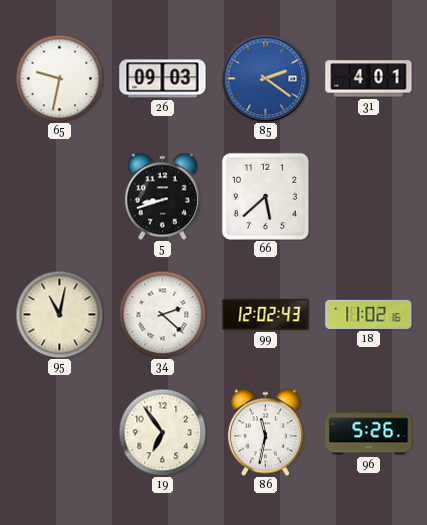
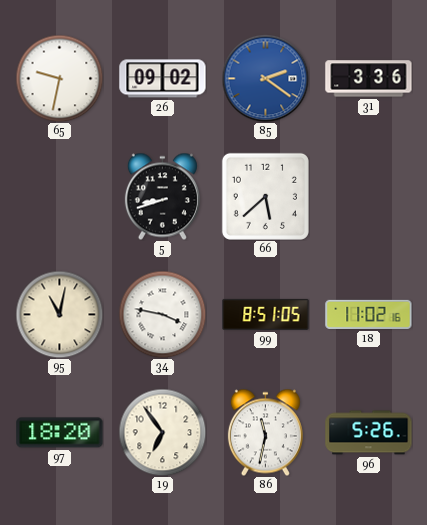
26: 09:03 -> 09:02
31: 4:01 -> 3:36
34: 2:22 -> 3:47
99: 12:02 -> 8:51
97: none -> 18:20
